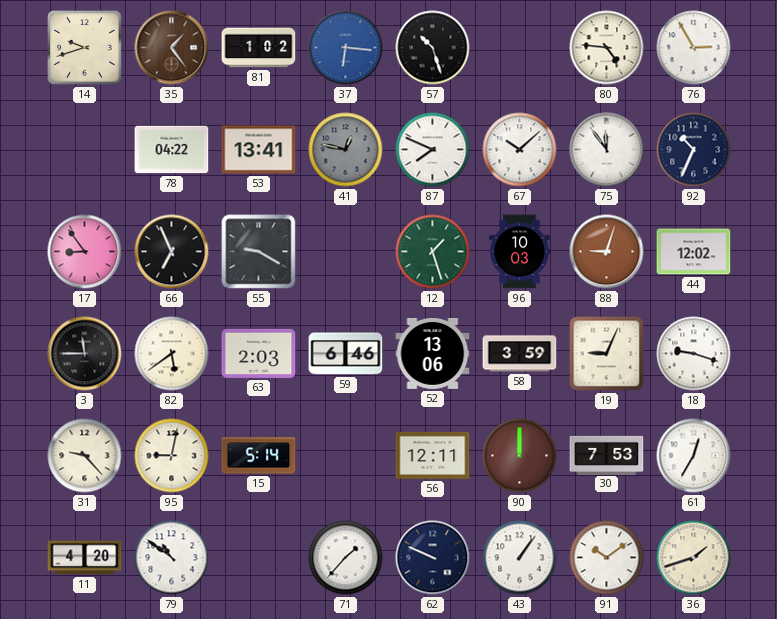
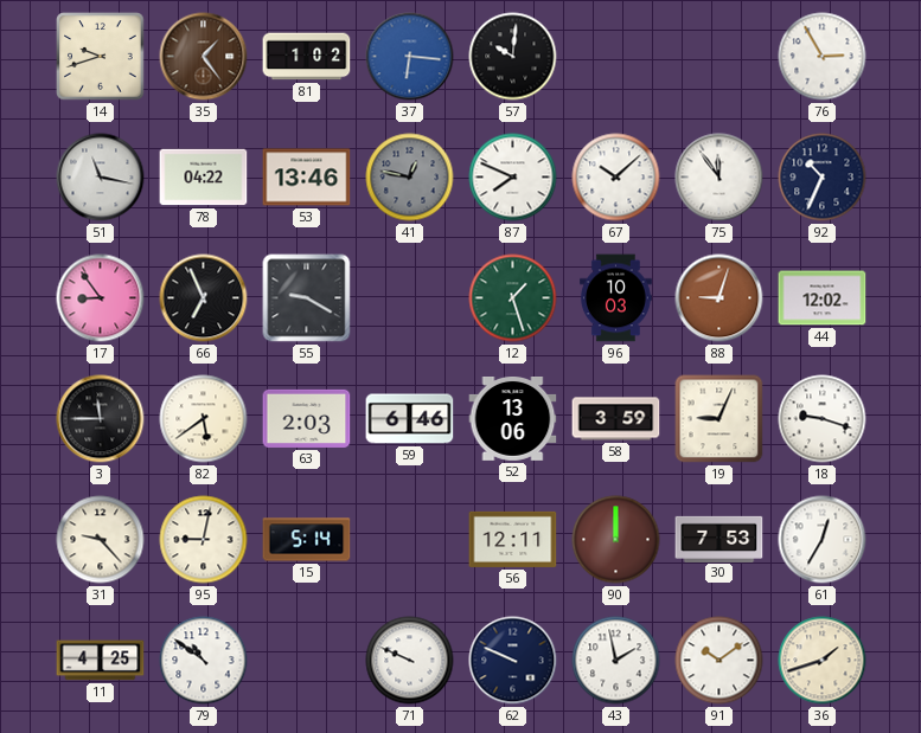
57: 10:27 -> 10:01
80: 4:46 -> none
51: none -> 11:17
53: 13:41 -> 13:46
11: 4:20 -> 4:25
71: 1:37 -> 9:49
43: 1:06 -> 1:58
